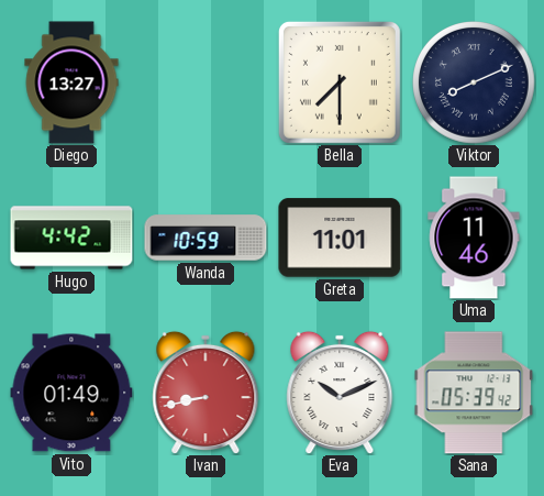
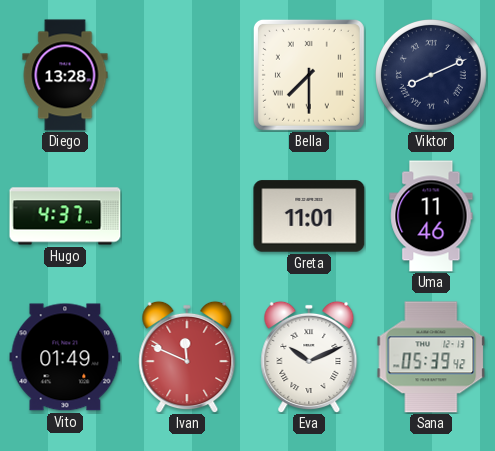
Diego: 13:27 -> 13:28
Hugo: 4:42 -> 4:37
Wanda: 10:59 -> none
Ivan: 8:43 -> 11:49
